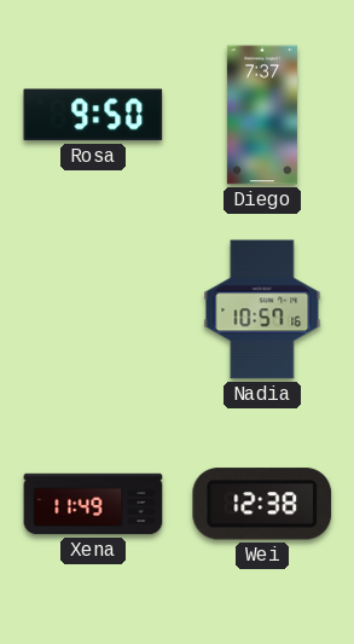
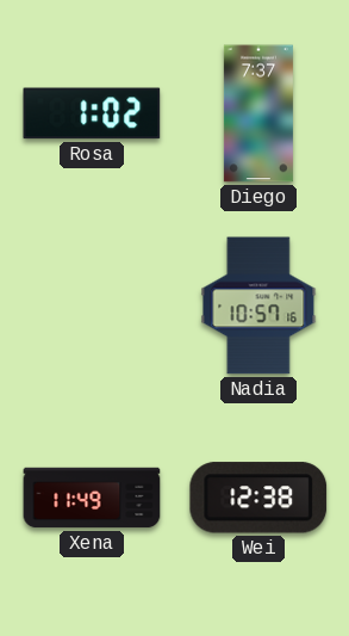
Rosa: 9:50 -> 1:02
